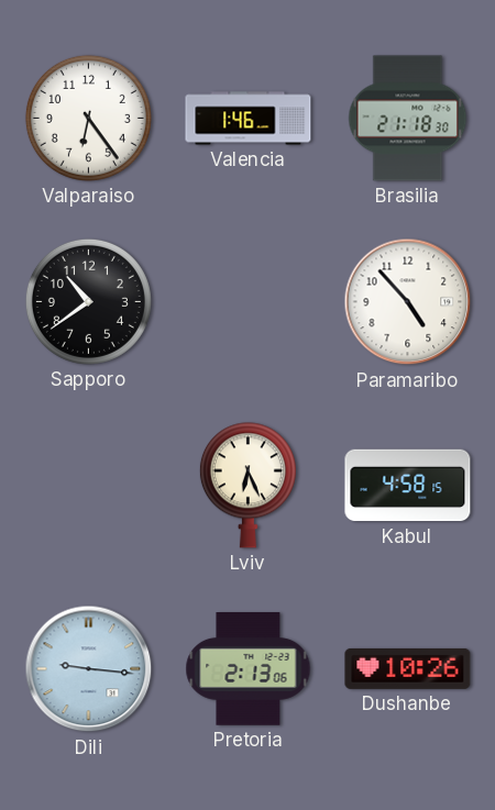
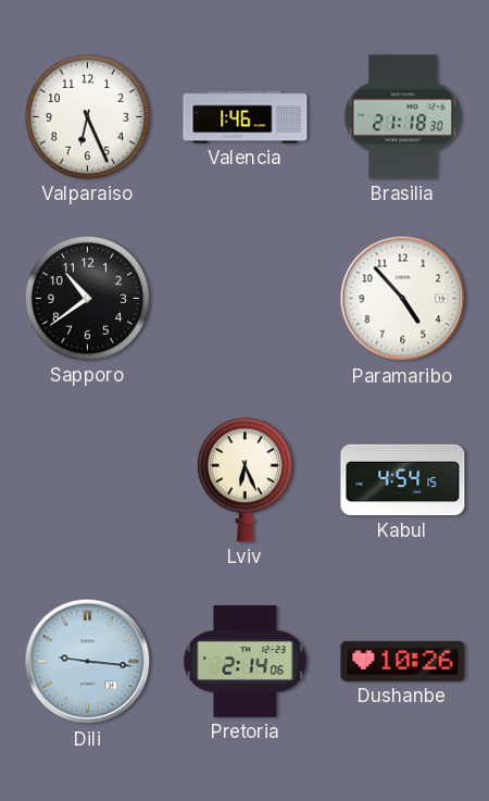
Valparaiso: 6:24 -> 6:26
Kabul: 4:58 -> 4:54
Pretoria: 2:13 -> 2:14
